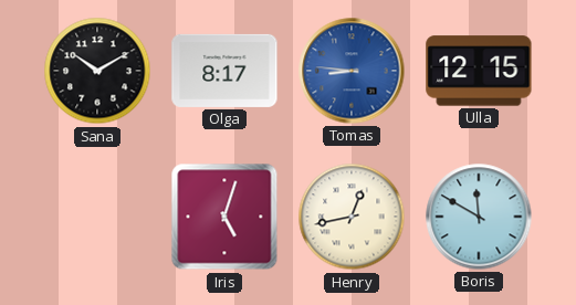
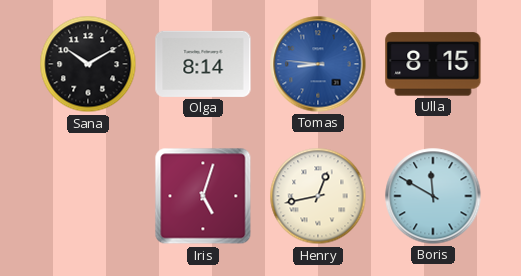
Olga: 8:17 -> 8:14
Ulla: 12:15 -> 8:15
